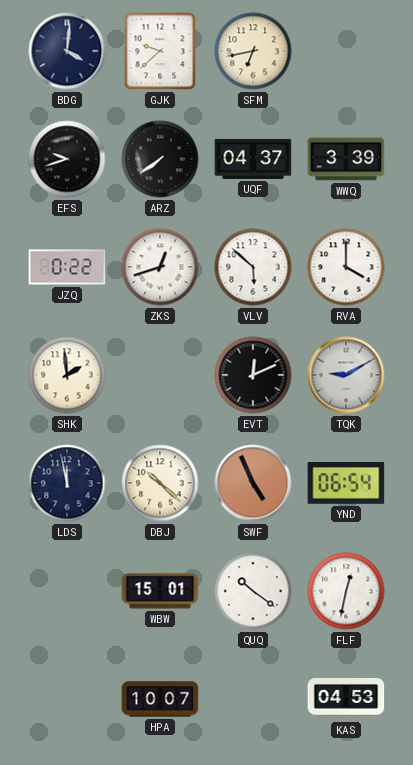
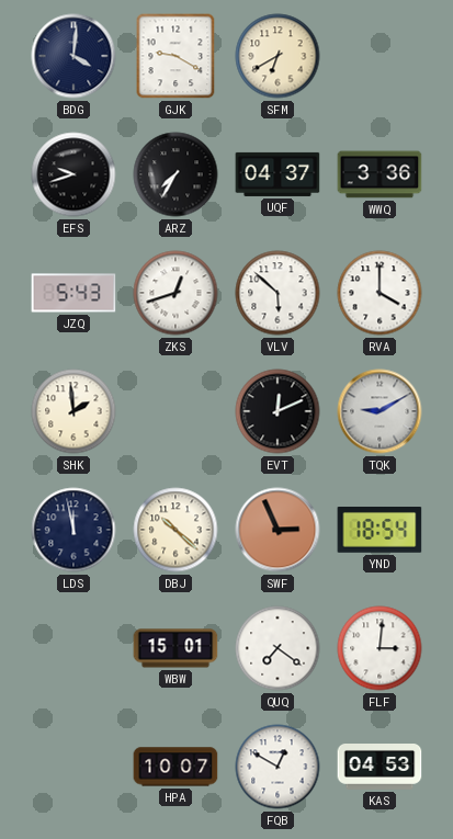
GJK: 9:38 -> 9:20
SFM: 6:43 -> 6:40
ARZ: 7:39 -> 7:35
WWQ: 3:39 -> 3:36
JZQ: 0:22 -> 5:43
SWF: 4:56 -> 2:56
YND: 06:54 -> 18:54
QUQ: 10:21 -> 7:21
FLF: 12:32 -> 3:01
FQB: none -> 12:50
